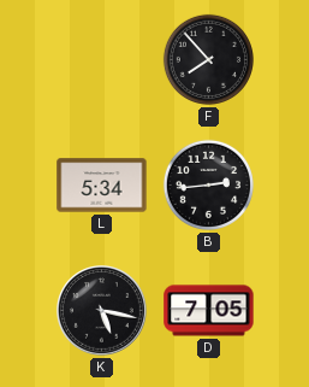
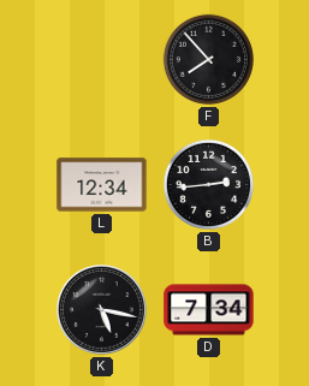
L: 5:34 -> 12:34
D: 7:05 -> 7:34
